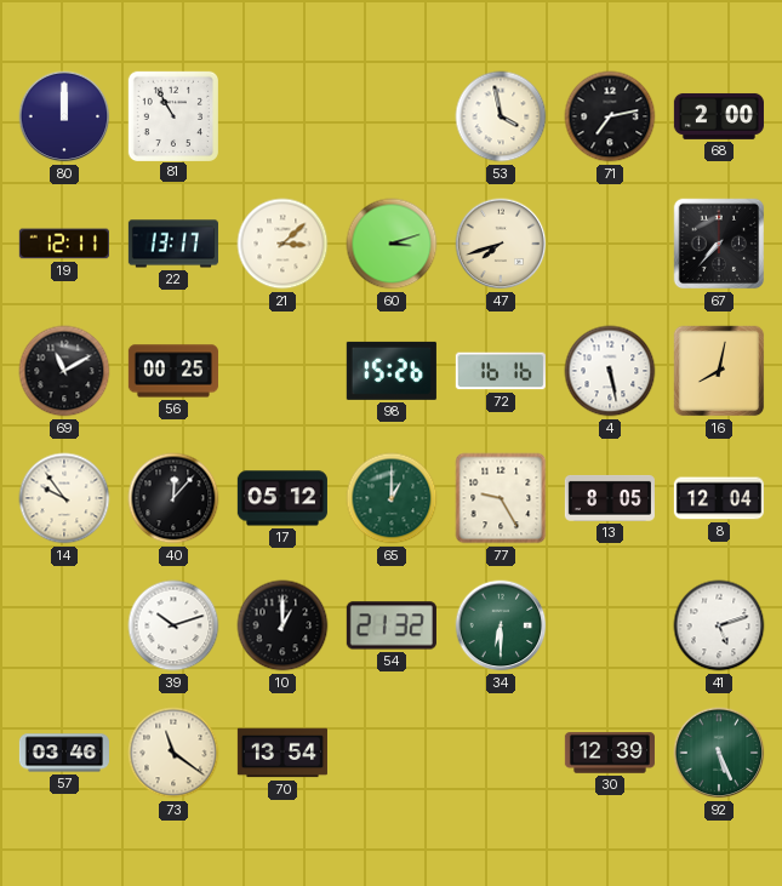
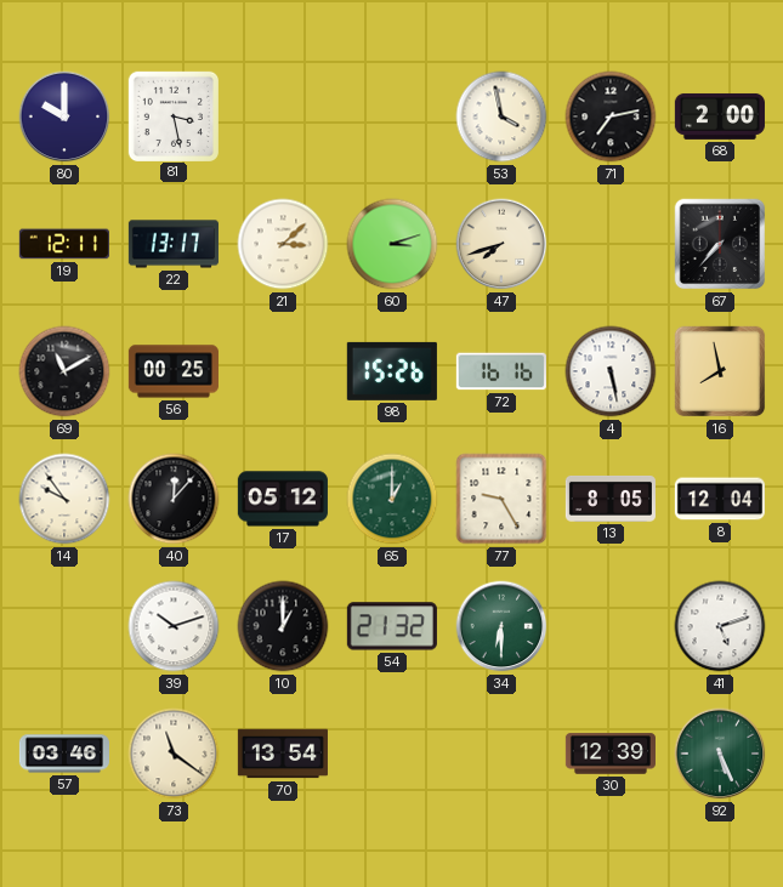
80: 12:00 -> 10:00
81: 10:55 -> 3:28
16: 8:02 -> 7:58
